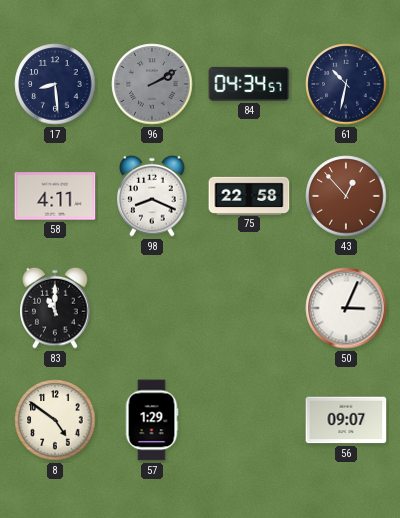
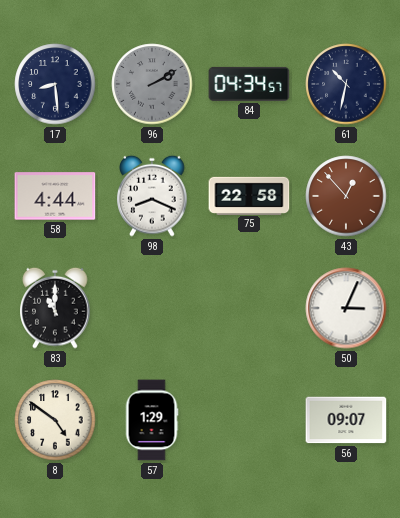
58: 4:11 -> 4:44
